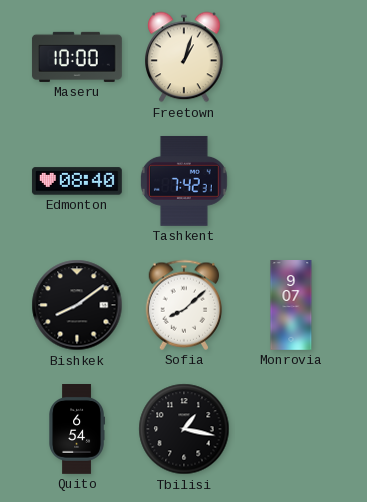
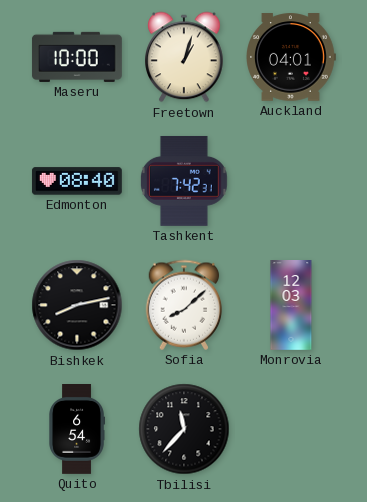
Auckland: none -> 04:01
Bishkek: 8:09 -> 8:13
Monrovia: 9:07 -> 12:03
Tbilisi: 1:17 -> 11:37
